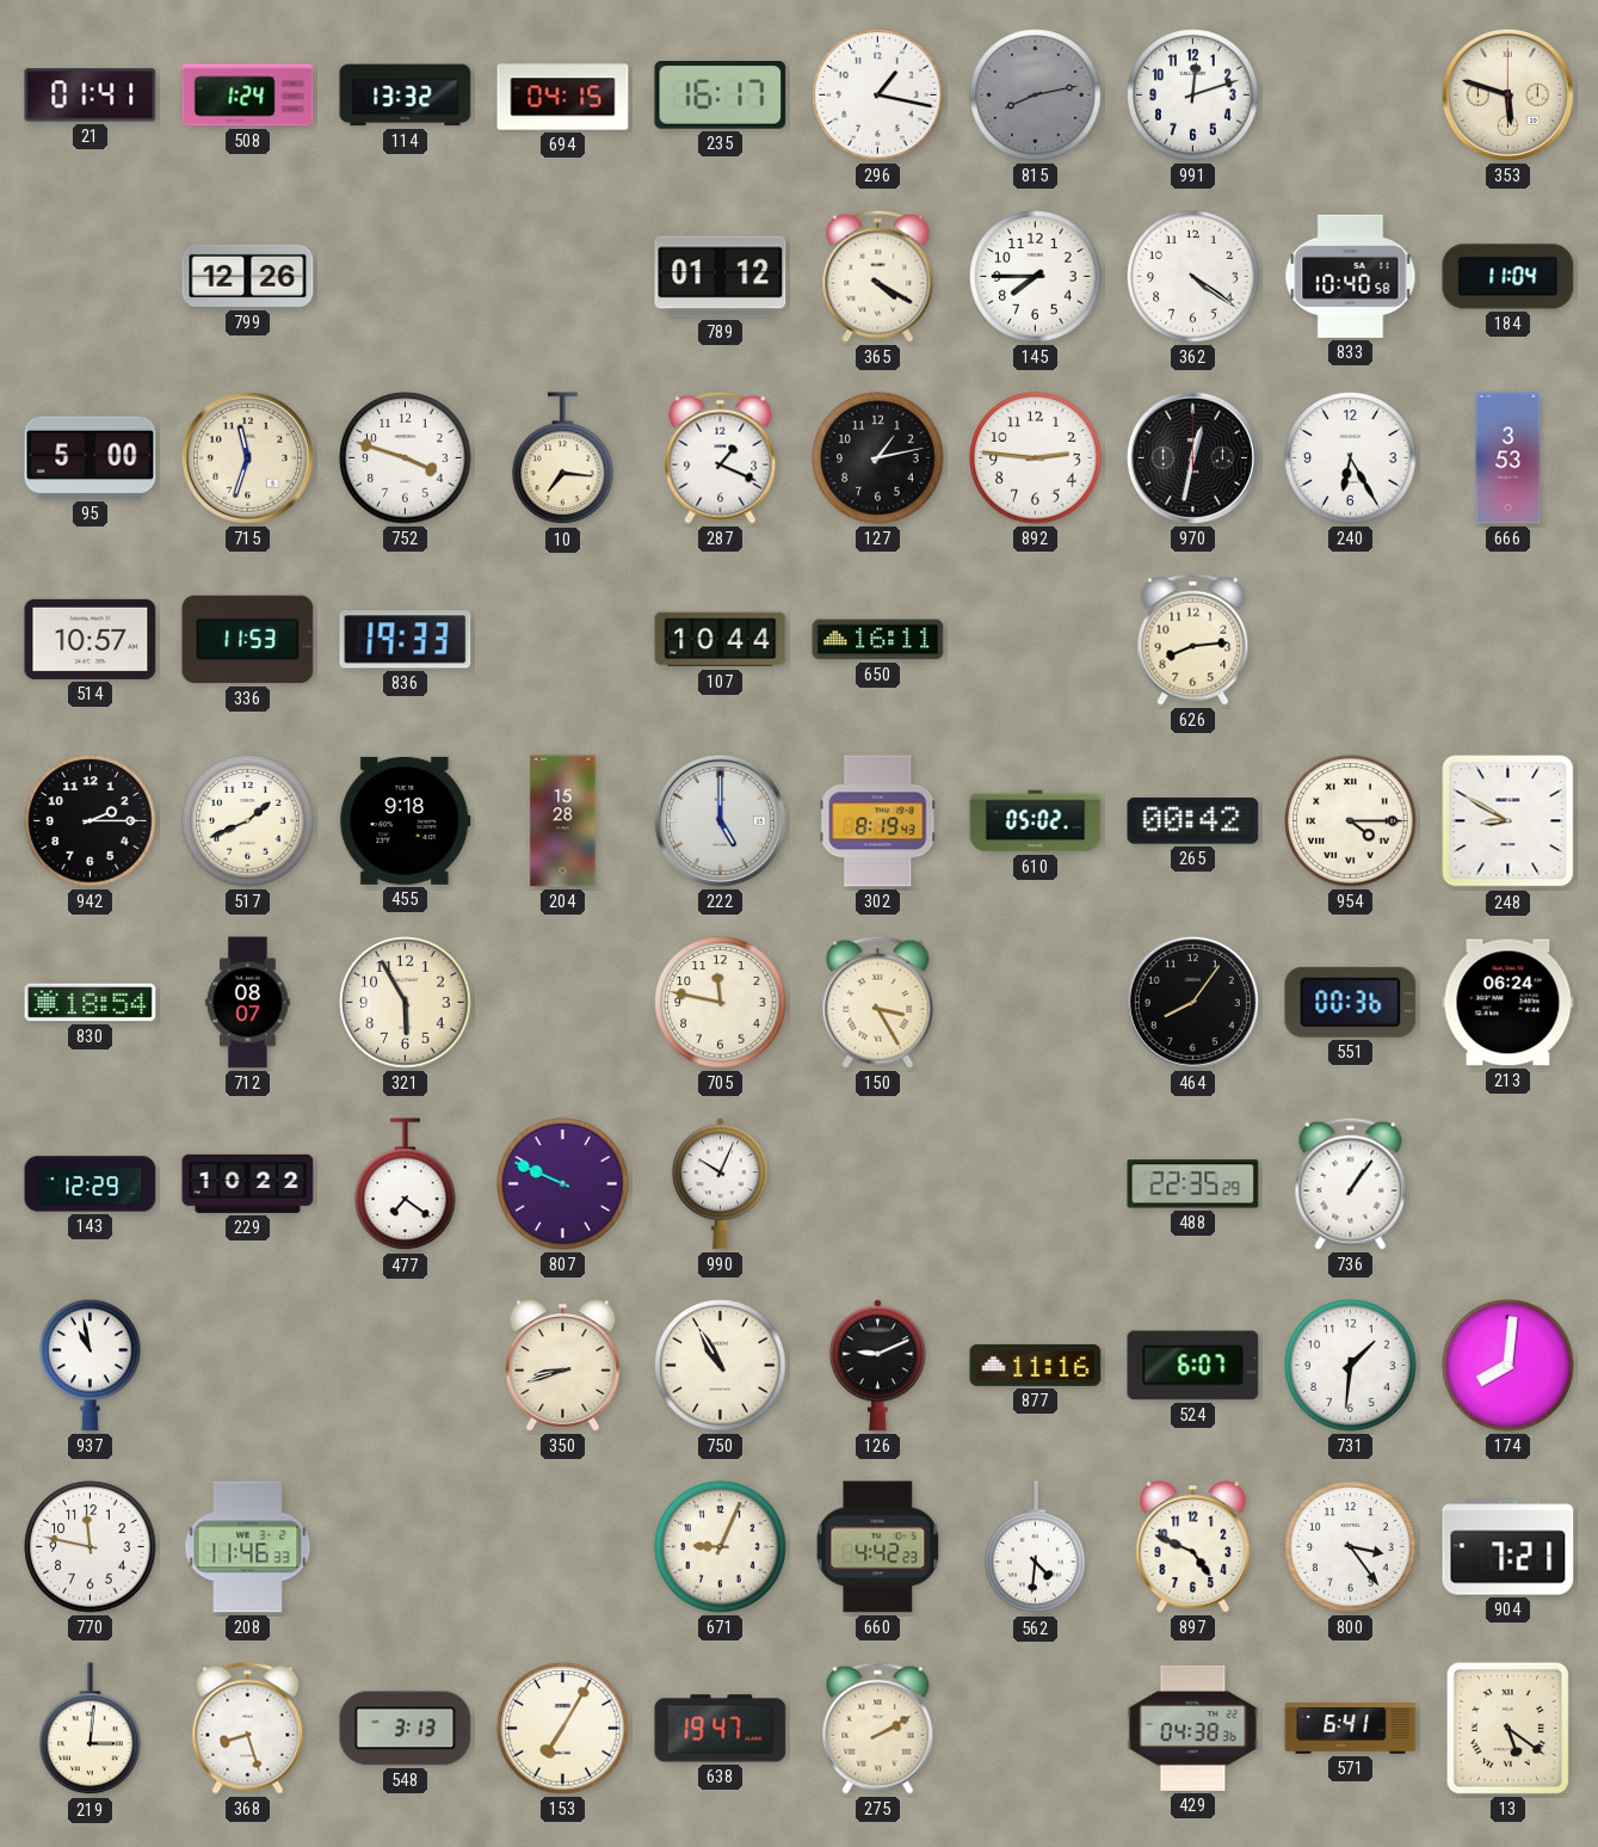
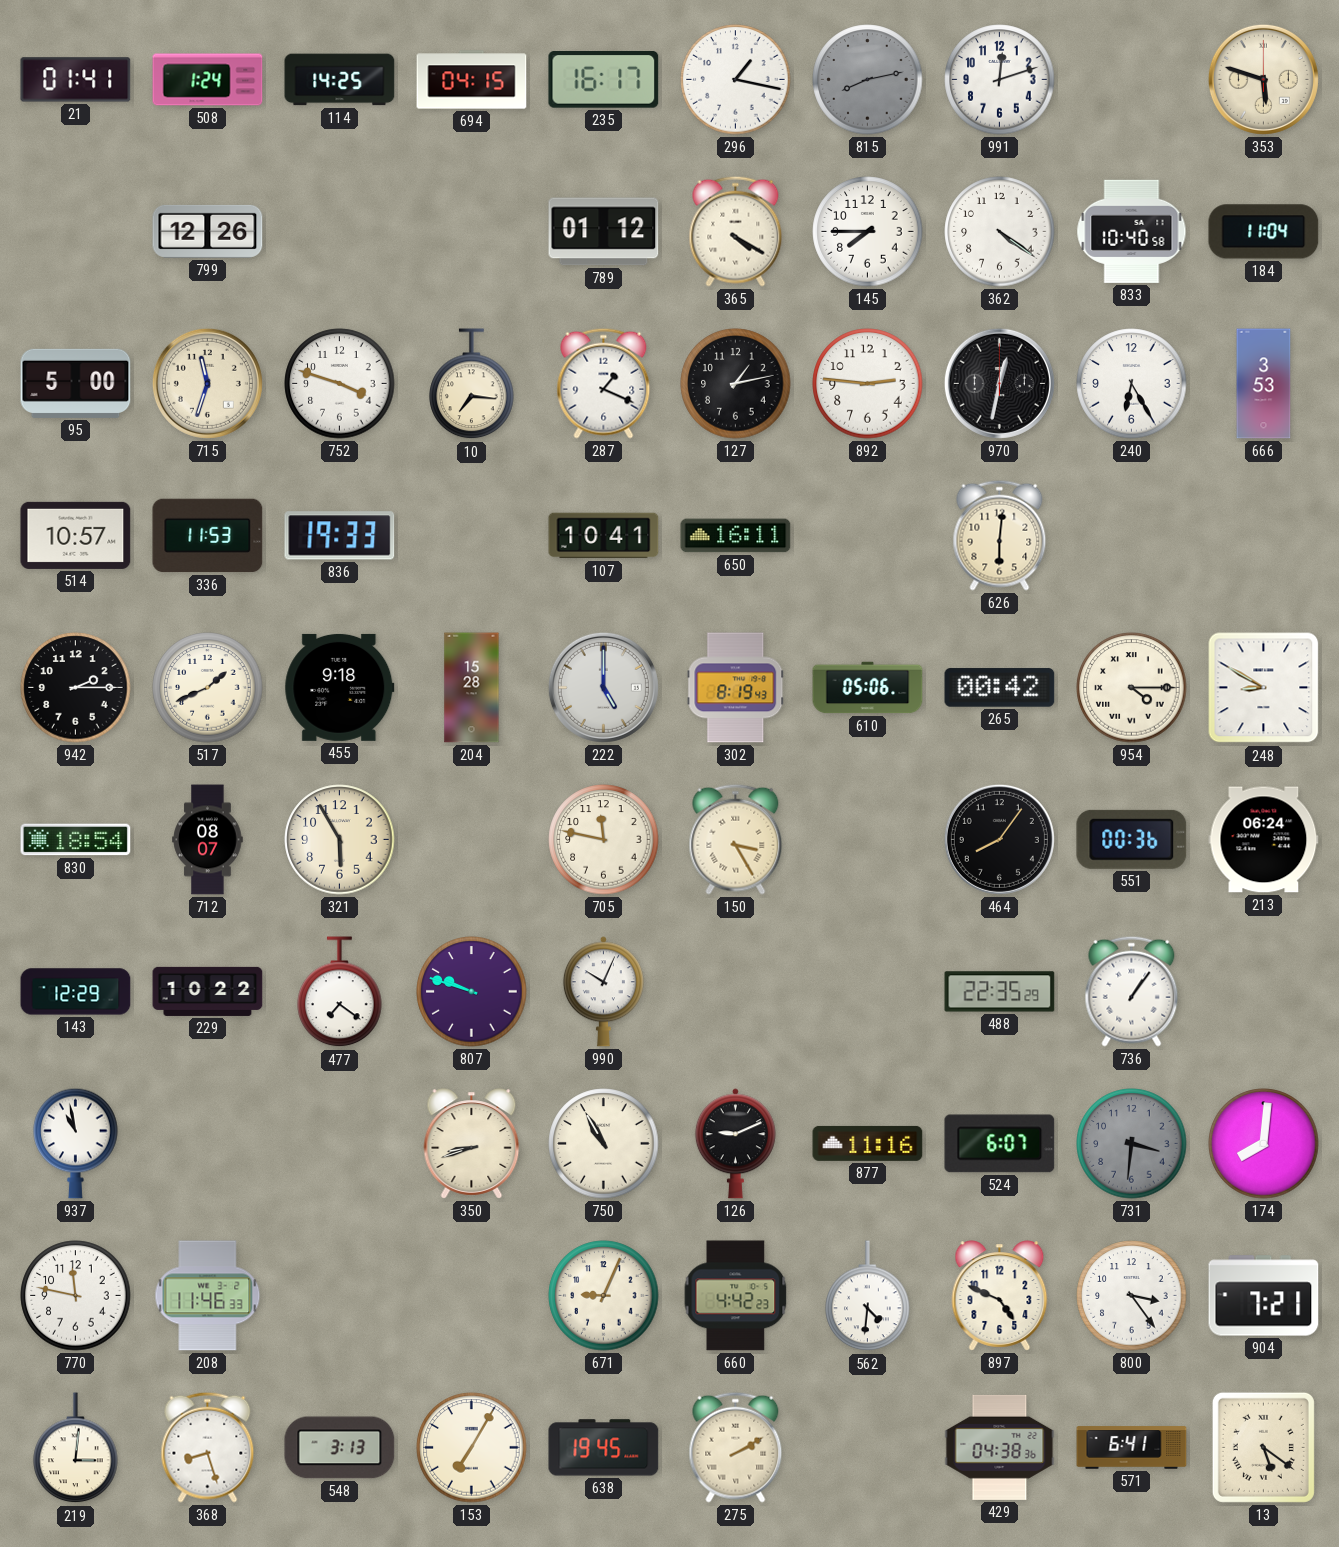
114: 13:32 -> 14:25
107: 10:44 -> 10:41
626: 8:14 -> 6:01
610: 05:02 -> 05:06
807: 9:49 -> 9:48
731: 1:31 -> 3:31
731 dial: white -> grey
638: 19:47 -> 19:45
